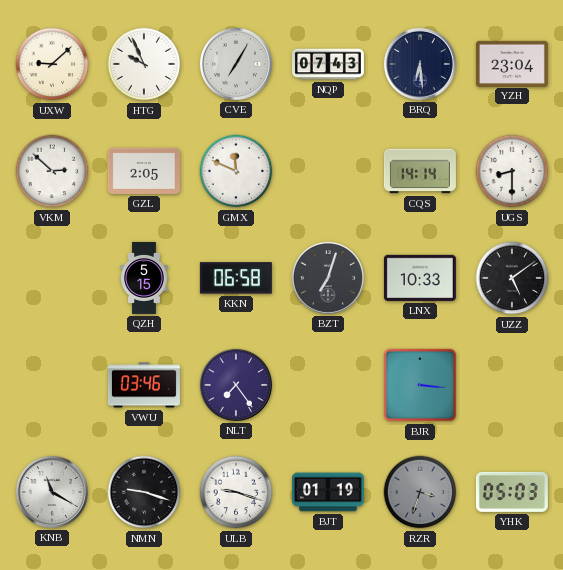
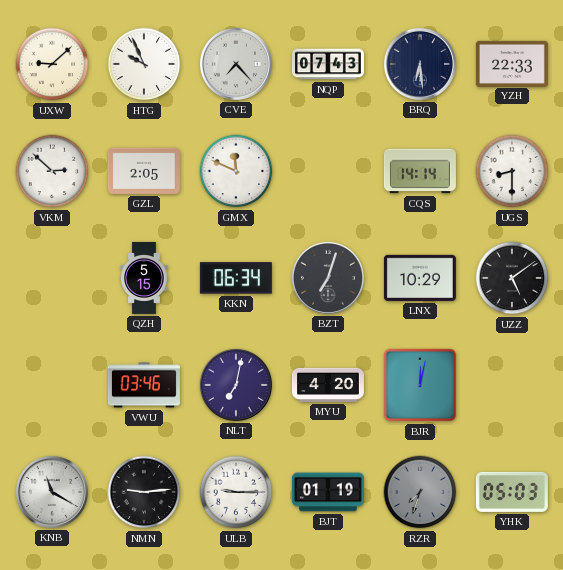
CVE: 7:05 -> 7:23
YZH: 23:04 -> 22:33
KKN: 06:58 -> 06:34
LNX: 10:33 -> 10:29
NLT: 7:24 -> 7:02
MYU: none -> 4:20
BJR: 3:16 -> 12:02
NMN: 9:18 -> 9:14
ULB: 9:18 -> 9:15
RZR: 3:33 -> 7:33
